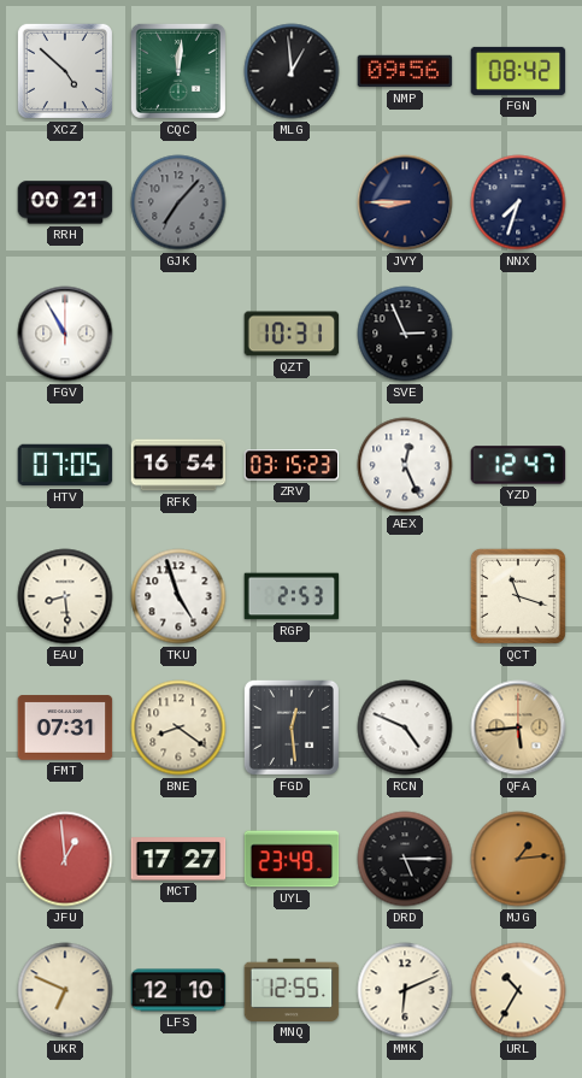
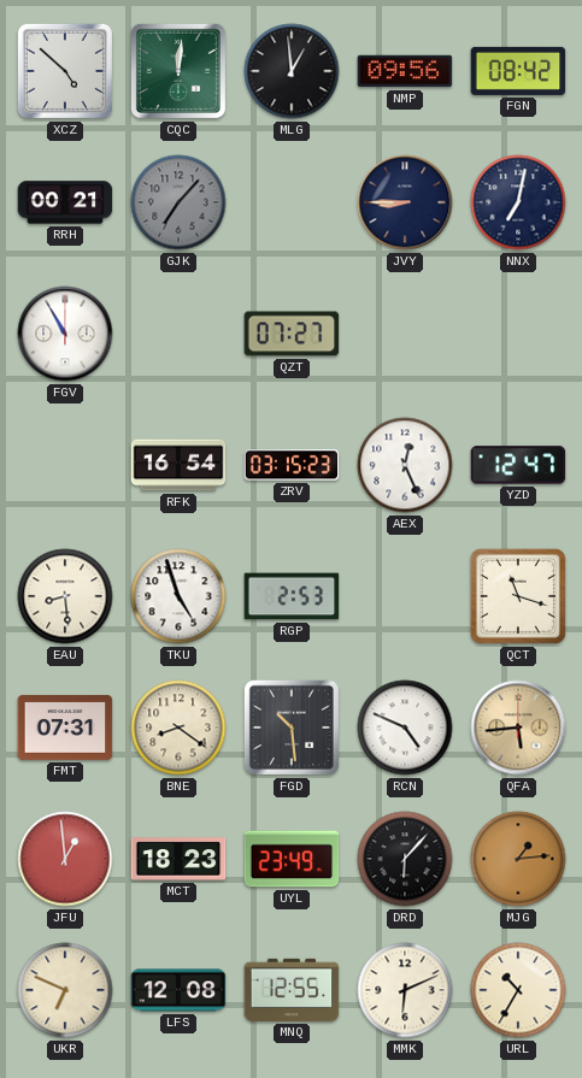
NNX: 7:33 -> 7:02
QZT: 10:31 -> 07:27
SVE: 2:56 -> none
HTV: 07:05 -> none
FGD: 12:29 -> 10:29
MCT: 17:27 -> 18:23
DRD: 5:15 -> 6:07
LFS: 12:10 -> 12:08
